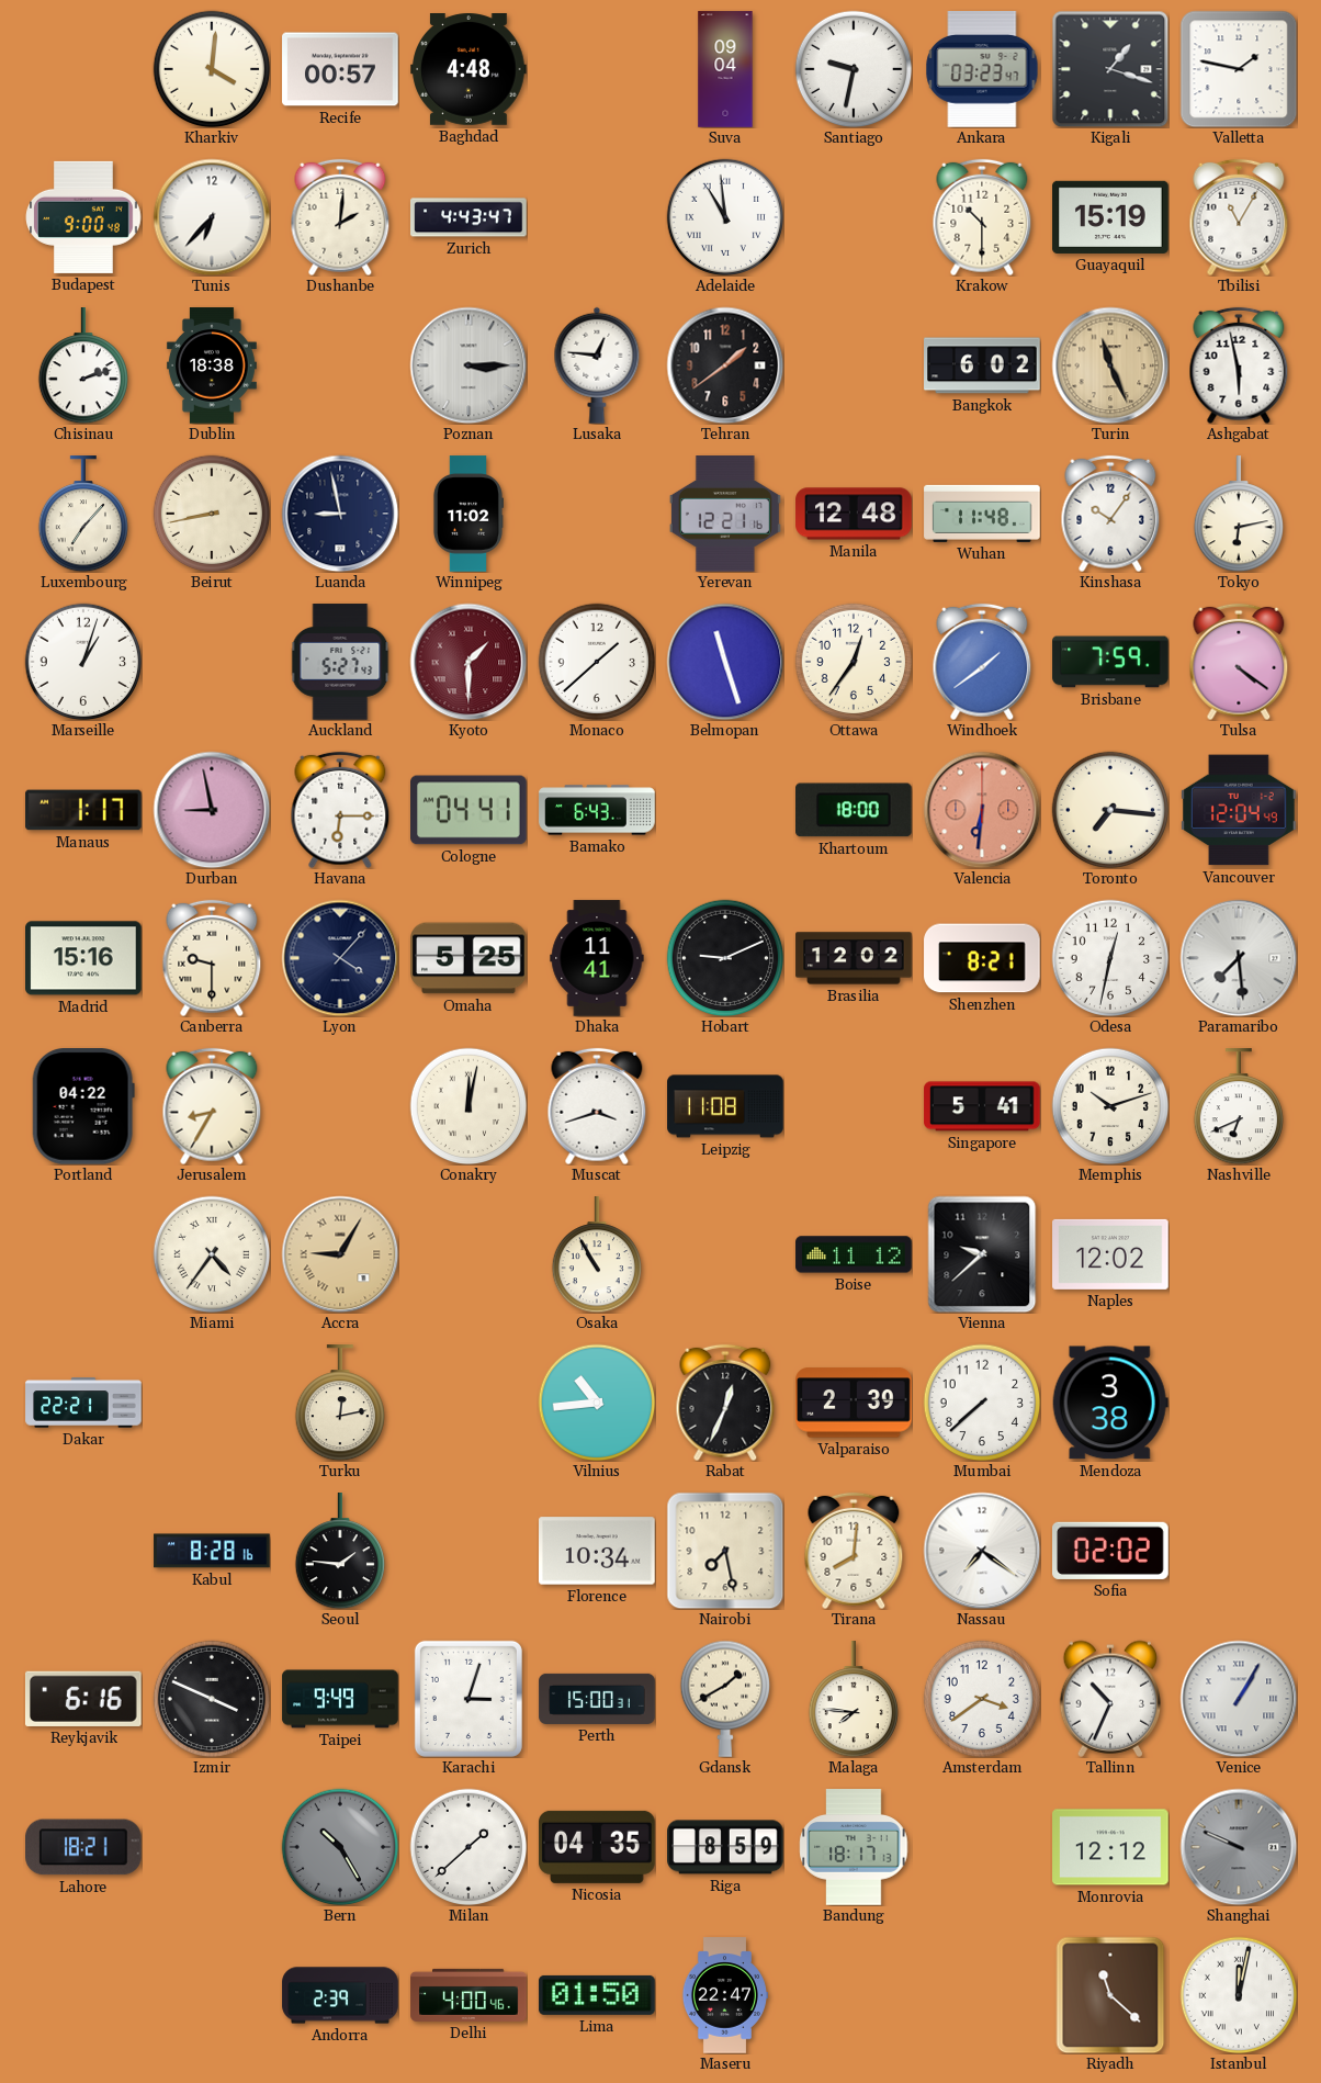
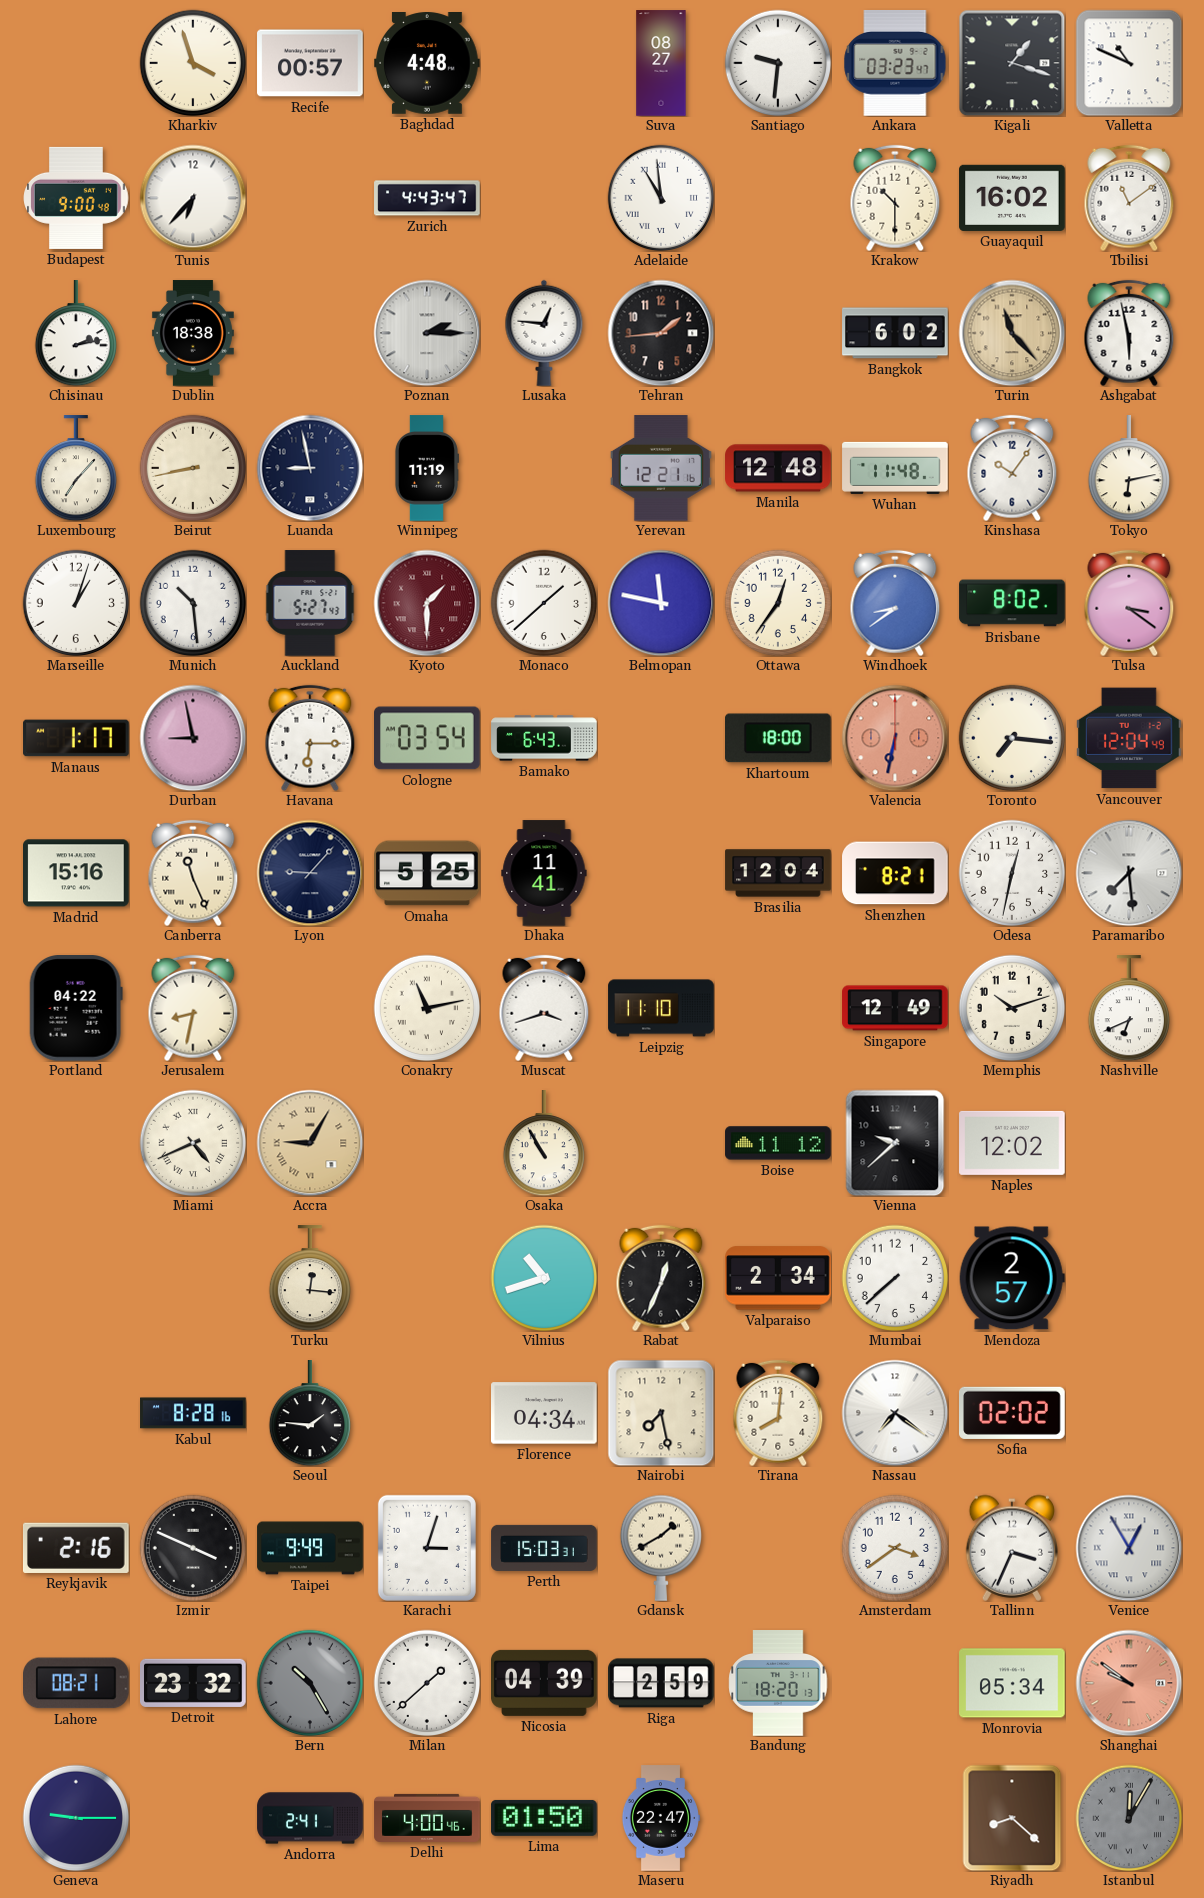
Kharkiv: 4:01 -> 3:57
Suva: 09:04 -> 08:27
Santiago: 9:32 -> 9:31
Valletta: 1:47 -> 10:49
Dushanbe: 2:01 -> none
Guayaquil: 15:19 -> 16:02
Tbilisi: 11:05 -> 11:09
Chisinau: 2:12 -> 2:13
Poznan: 3:15 -> 2:15
Tehran: 1:39 -> 1:44
Turin: 11:26 -> 11:23
Winnipeg: 11:02 -> 11:19
Munich: none -> 10:29
Belmopan: 11:27 -> 11:47
Windhoek: 1:39 -> 8:39
Brisbane: 7:59 -> 8:02
Tulsa: 4:21 -> 3:21
Cologne: 04:41 -> 03:54
Valencia: 6:31 -> 6:32
Canberra: 9:30 -> 11:26
Lyon: 4:07 -> 9:07
Hobart: 9:11 -> none
Brasilia: 12:02 -> 12:04
Jerusalem: 8:35 -> 8:32
Conakry: 12:02 -> 11:13
Leipzig: 11:08 -> 11:10
Singapore: 5:41 -> 12:49
Miami: 4:36 -> 4:41
Dakar: 22:21 -> none
Turku: 12:13 -> 12:16
Vilnius: 10:44 -> 10:42
Valparaiso: 2:39 -> 2:34
Mendoza: 3:38 -> 2:57
Florence: 10:34 -> 04:34
Reykjavik: 6:16 -> 2:16
Perth: 15:00 -> 15:03
Malaga: 7:46 -> none
Tallinn: 10:34 -> 3:34
Venice: 1:05 -> 12:55
Lahore: 18:21 -> 08:21
Detroit: none -> 23:32
Nicosia: 04:35 -> 04:39
Riga: 8:59 -> 2:59
Bandung: 18:17 -> 18:20
Monrovia: 12:12 -> 05:34
Shanghai: 9:49 -> 9:51
Shanghai dial: grey -> salmon
Geneva: none -> 9:15
Andorra: 2:39 -> 2:41
Riyadh: 11:22 -> 8:22
Istanbul: 12:02 -> 12:05
Istanbul dial: white -> grey
